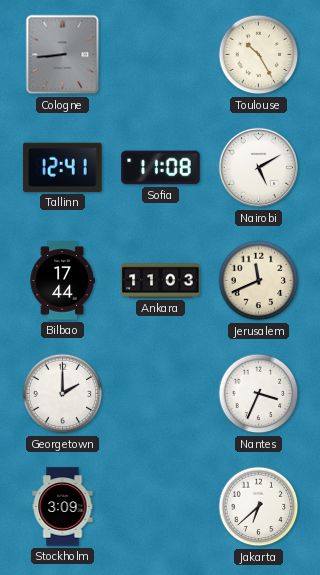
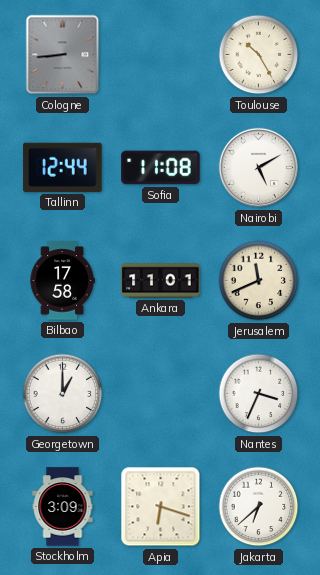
Tallinn: 12:41 -> 12:44
Bilbao: 17:44 -> 17:58
Ankara: 11:03 -> 11:01
Georgetown: 2:00 -> 1:00
Apia: none -> 6:18
